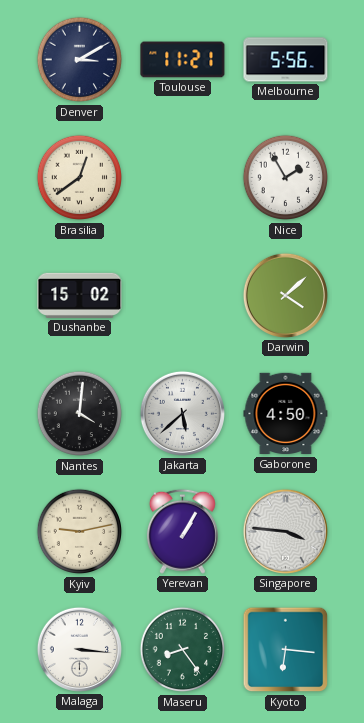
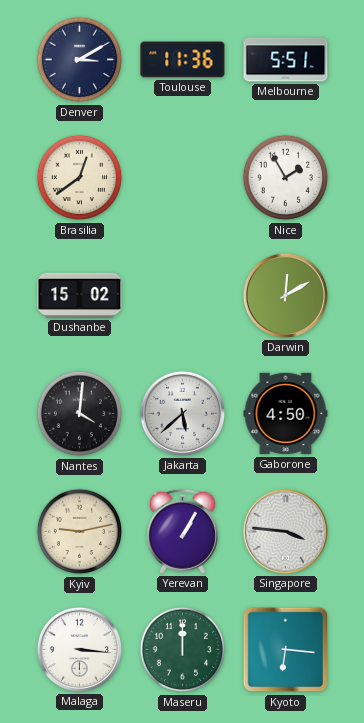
Toulouse: 11:21 -> 11:36
Melbourne: 5:56 -> 5:51
Darwin: 4:08 -> 12:10
Maseru: 8:24 -> 12:00
